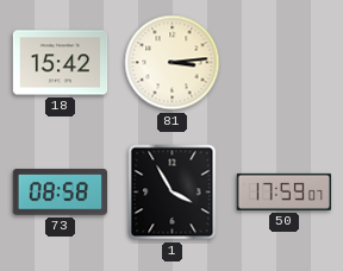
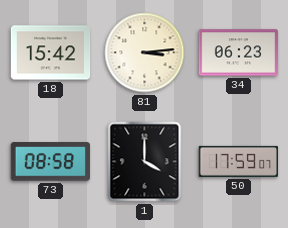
34: none -> 06:23
1: 3:55 -> 4:00
